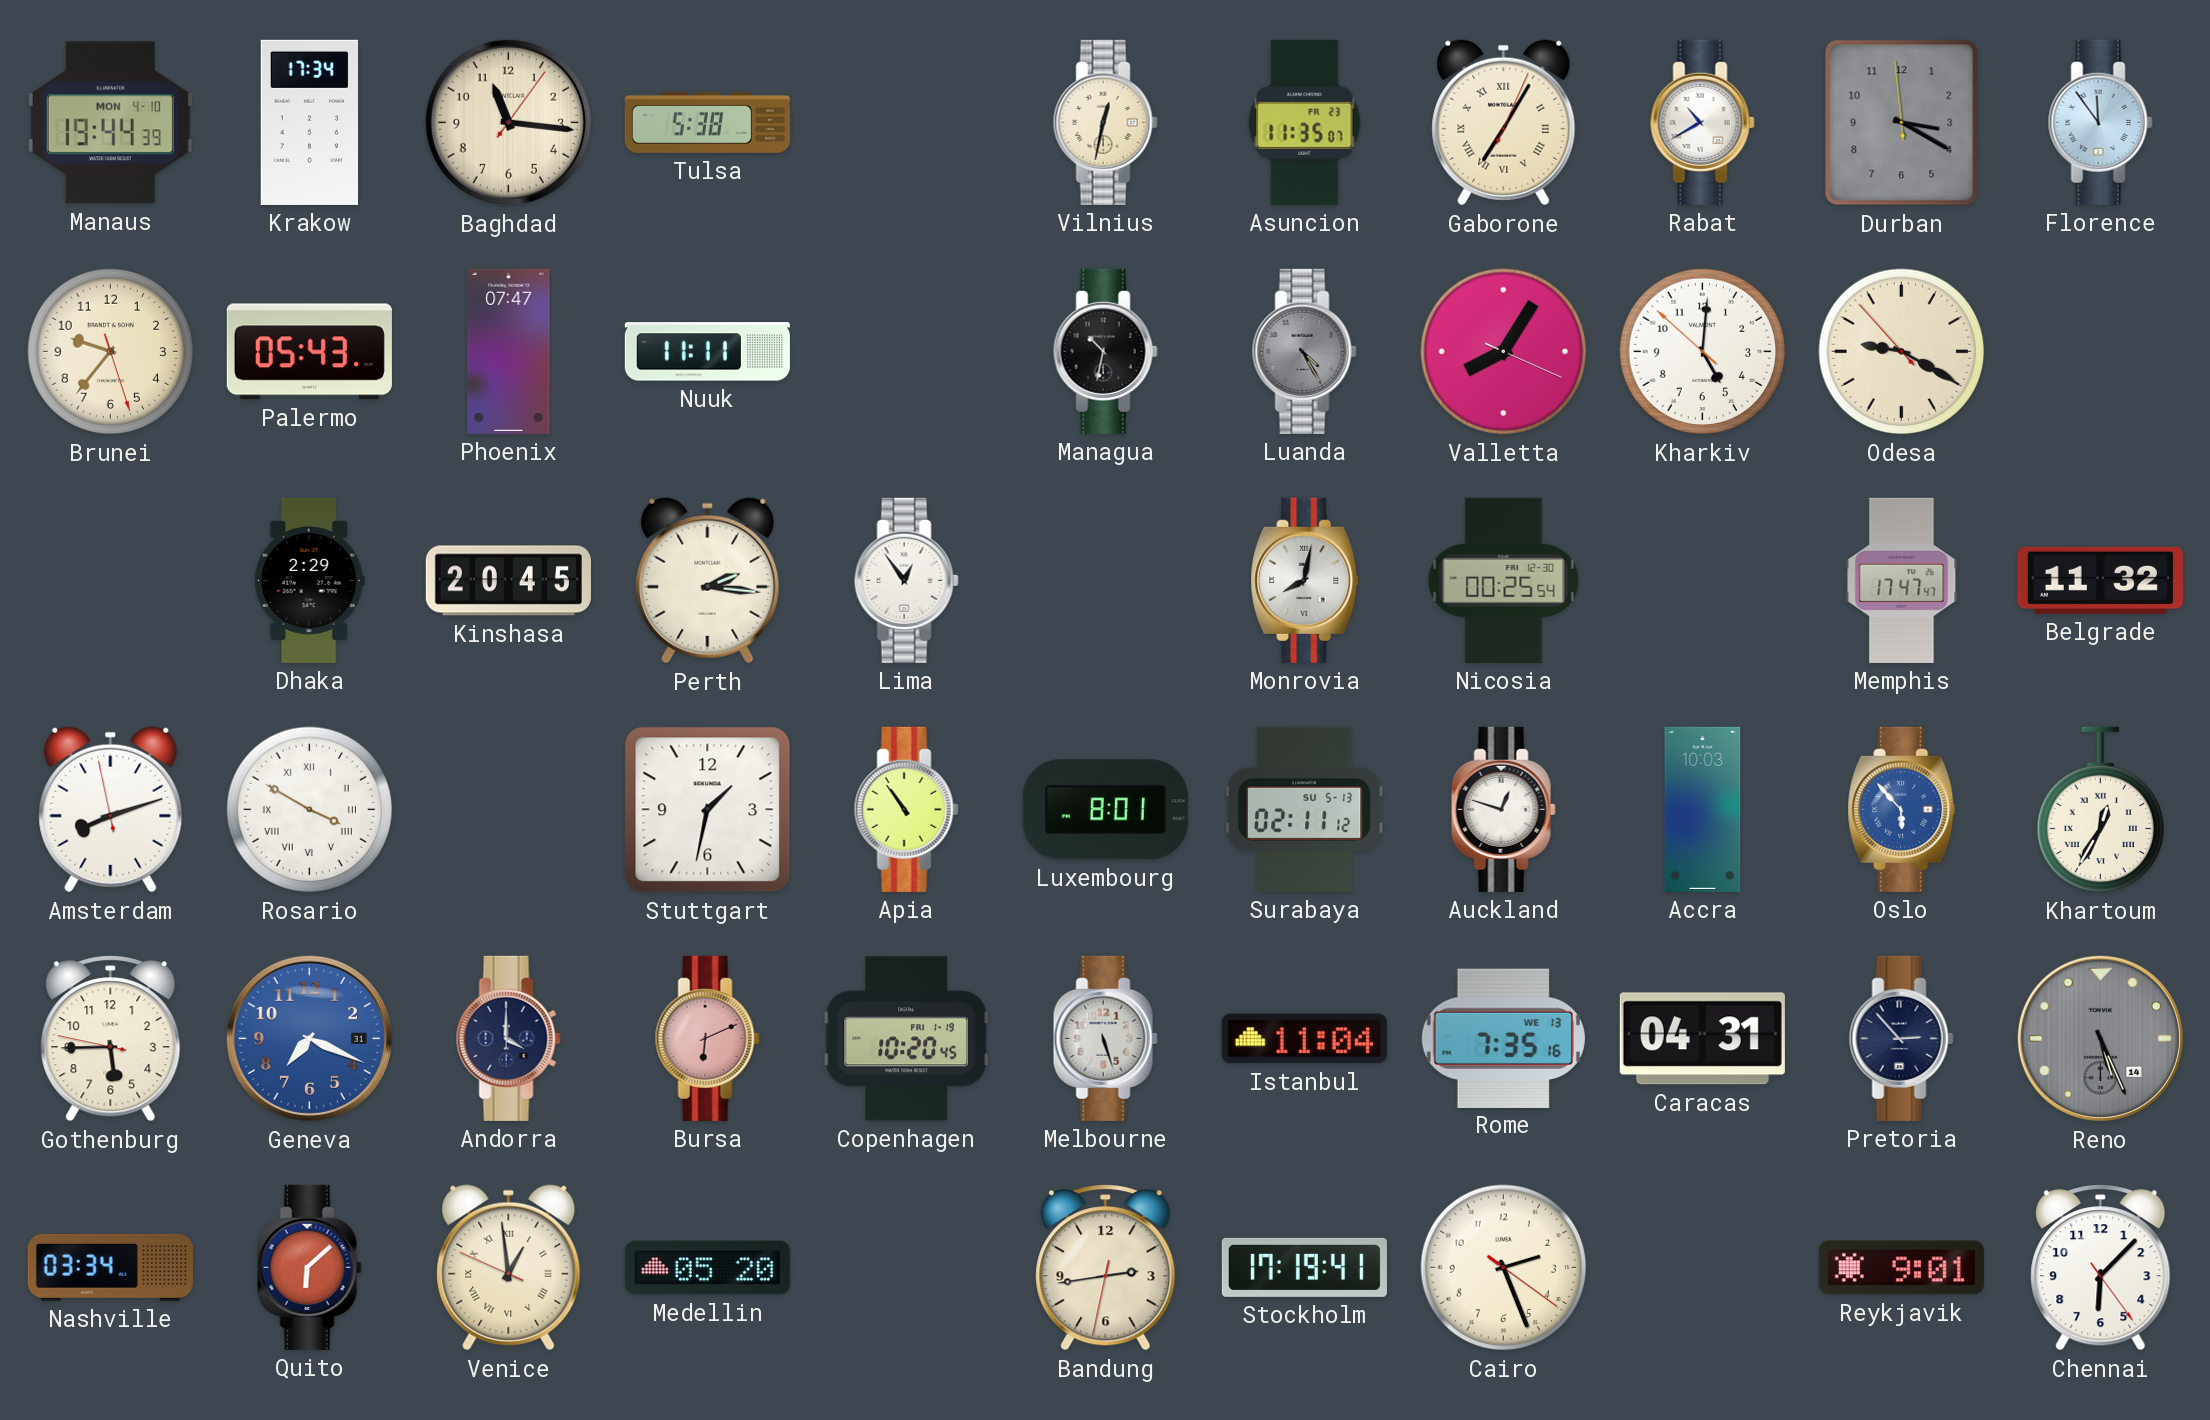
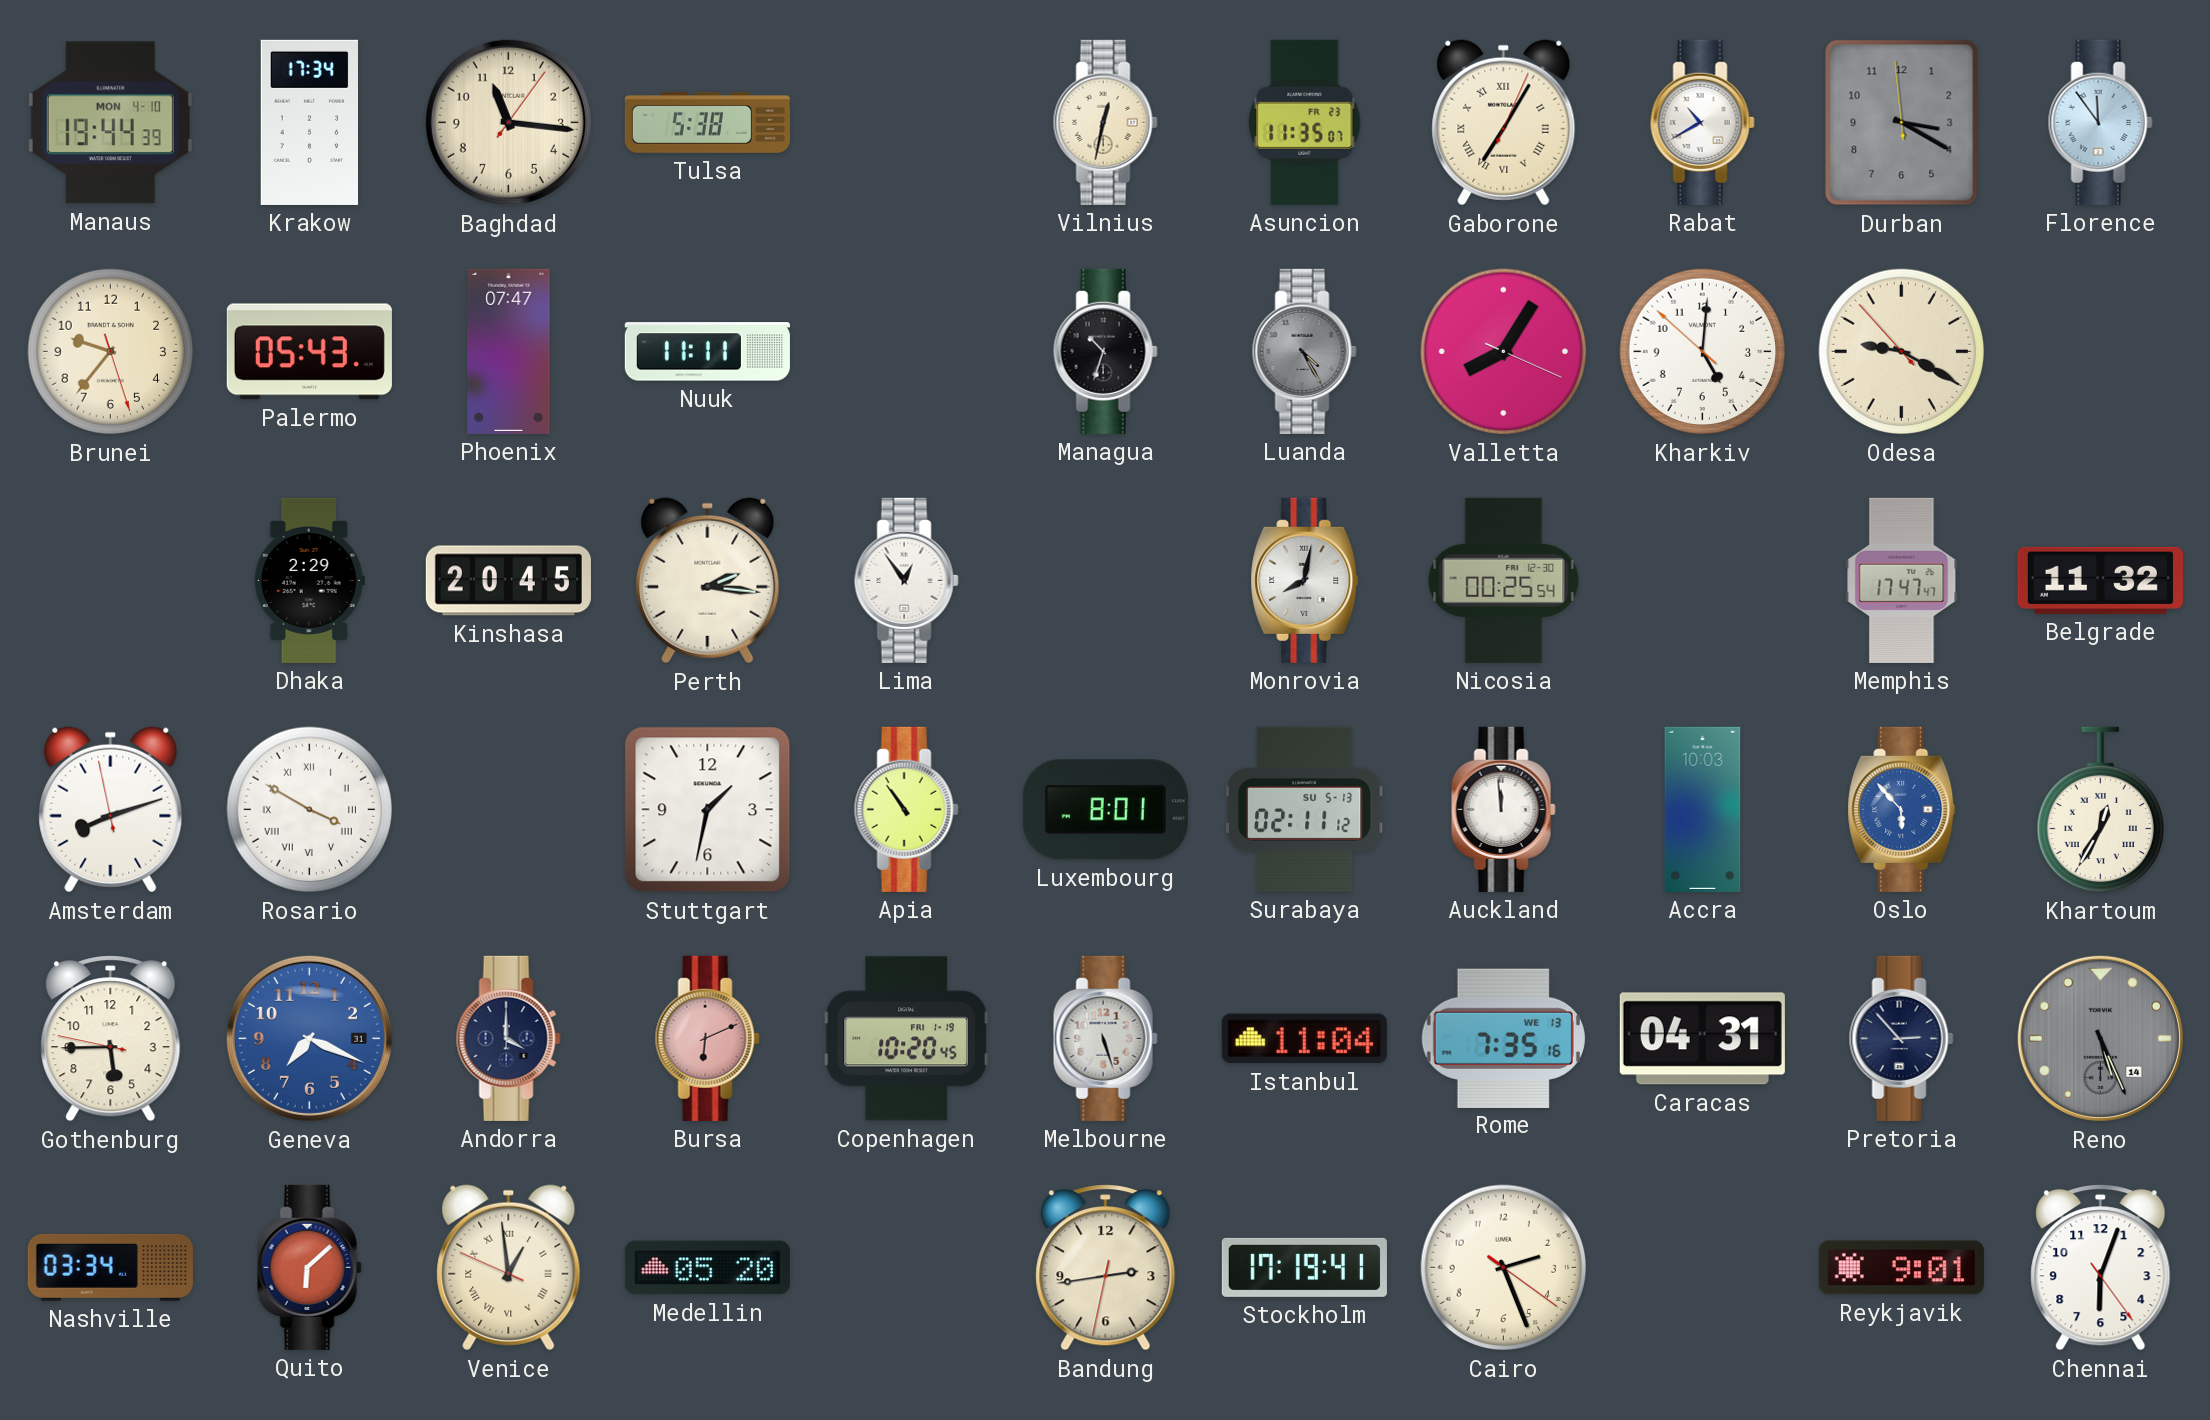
Managua: 10:32 -> 10:33
Auckland: 12:48 -> 11:59
Chennai: 6:07 -> 6:03
